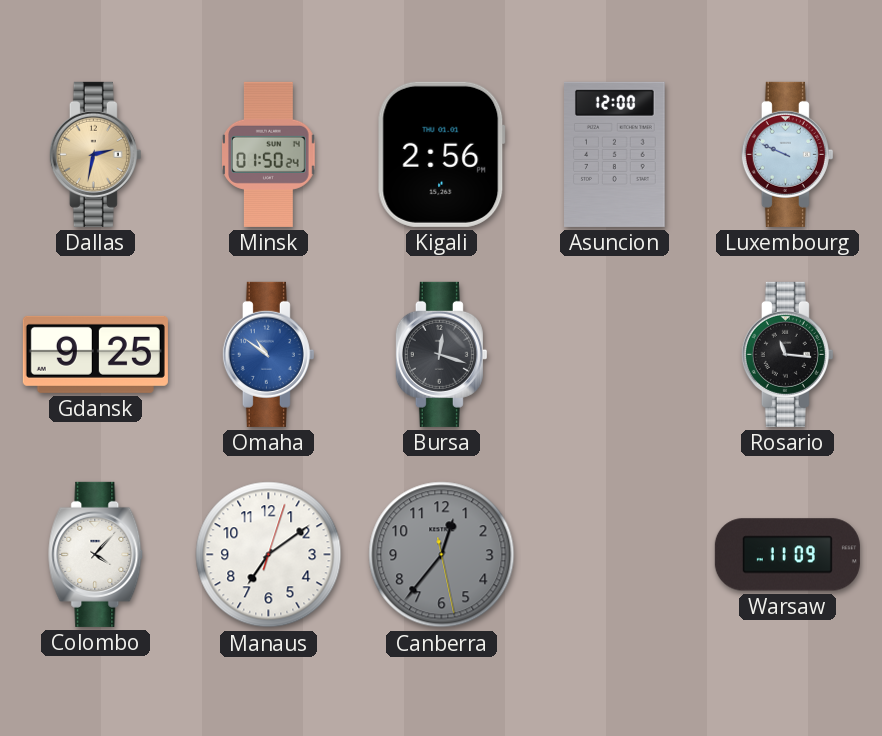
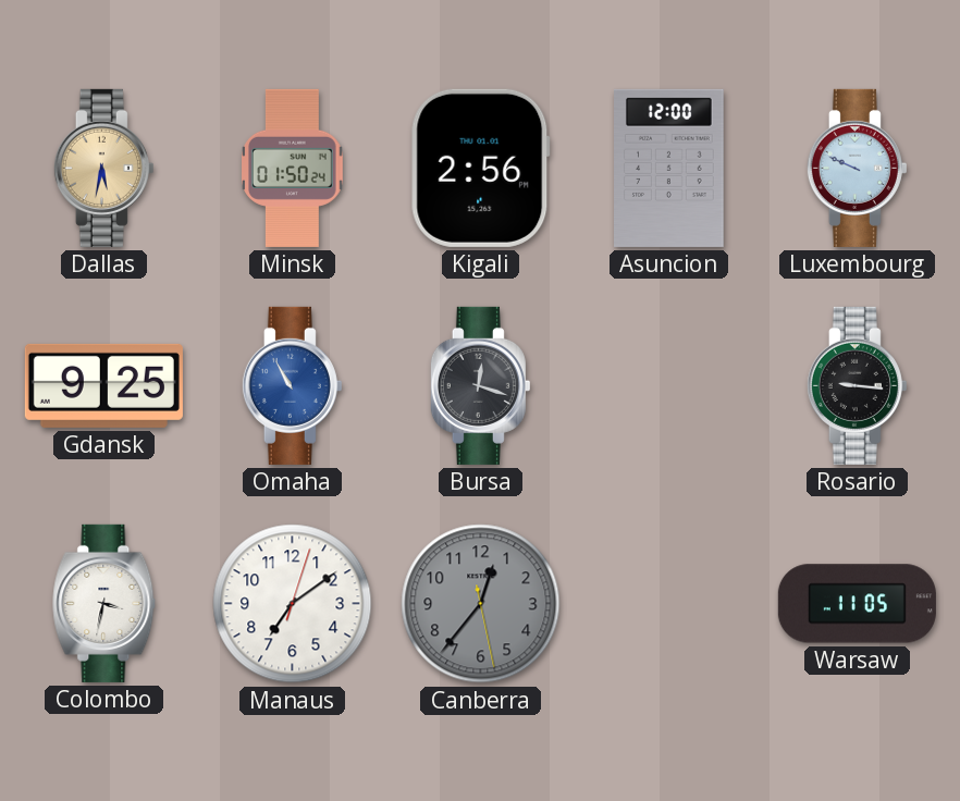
Dallas: 2:32 -> 5:32
Omaha: 10:51 -> 10:55
Rosario: 11:16 -> 9:16
Colombo: 4:07 -> 3:32
Warsaw: 11:09 -> 11:05
